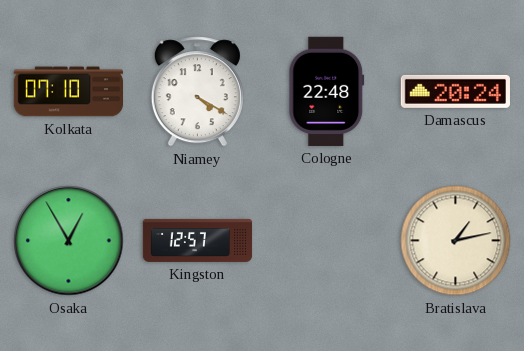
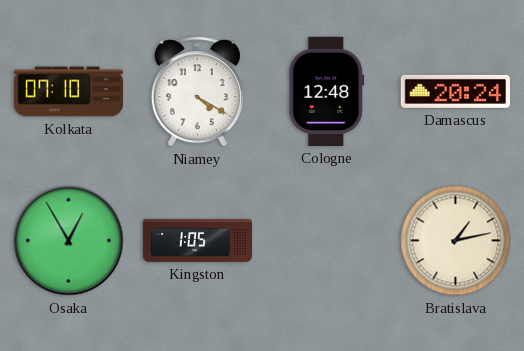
Cologne: 22:48 -> 12:48
Kingston: 12:57 -> 1:05
